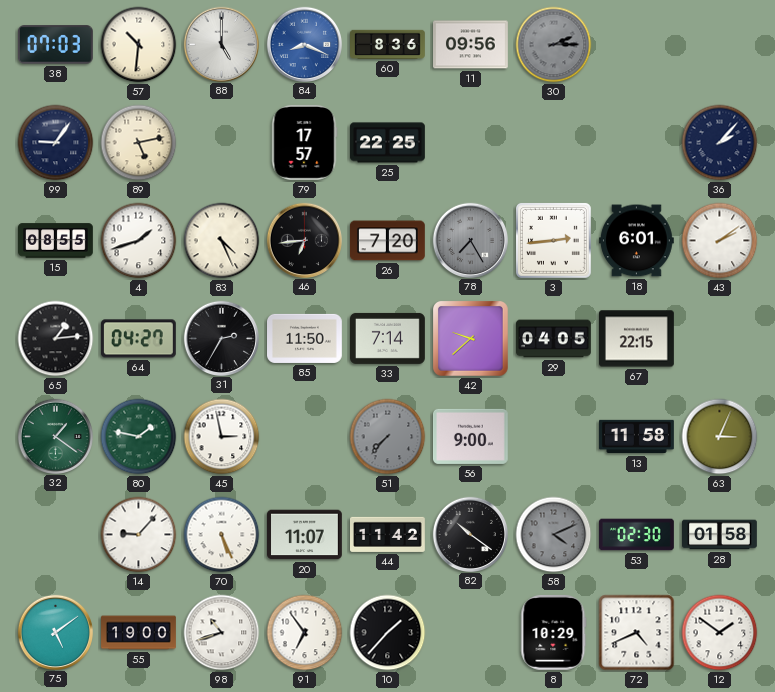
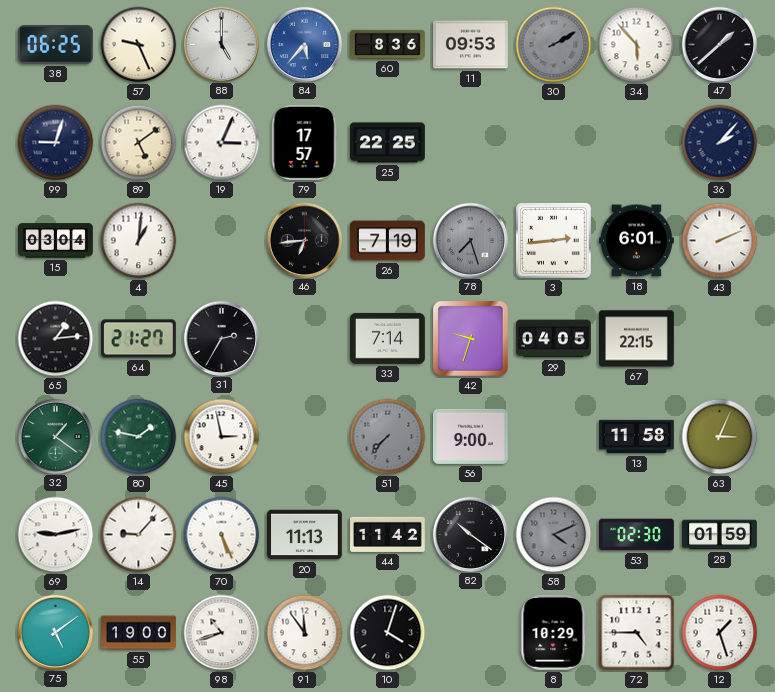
38: 07:03 -> 06:25
57: 10:31 -> 9:26
84: 8:19 -> 5:37
11: 09:56 -> 09:53
30: 2:15 -> 2:10
34: none -> 5:53
47: none -> 1:38
99: 9:06 -> 9:03
89: 5:13 -> 5:09
19: none -> 3:04
15: 08:55 -> 03:04
4: 1:42 -> 1:01
83: 4:26 -> none
26: 7:20 -> 7:19
78: 7:25 -> 7:27
43: 2:09 -> 2:11
64: 04:27 -> 21:27
85: 11:50 -> none
42: 9:38 -> 9:33
69: none -> 9:13
20: 11:07 -> 11:13
28: 01:58 -> 01:59
91: 6:54 -> 11:54
10: 1:37 -> 4:03
72: 4:41 -> 4:45
12: 1:51 -> 1:27
